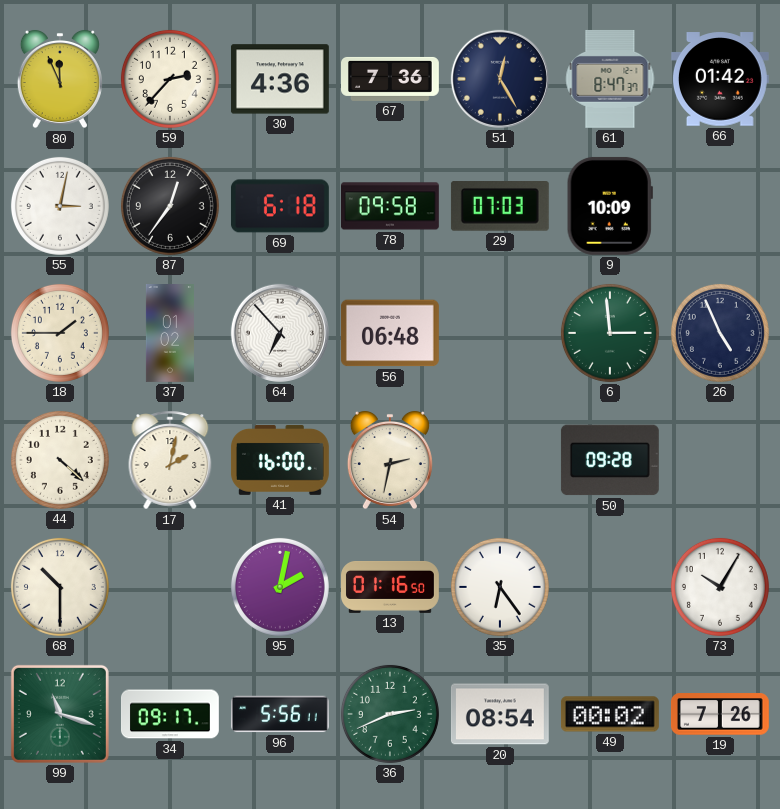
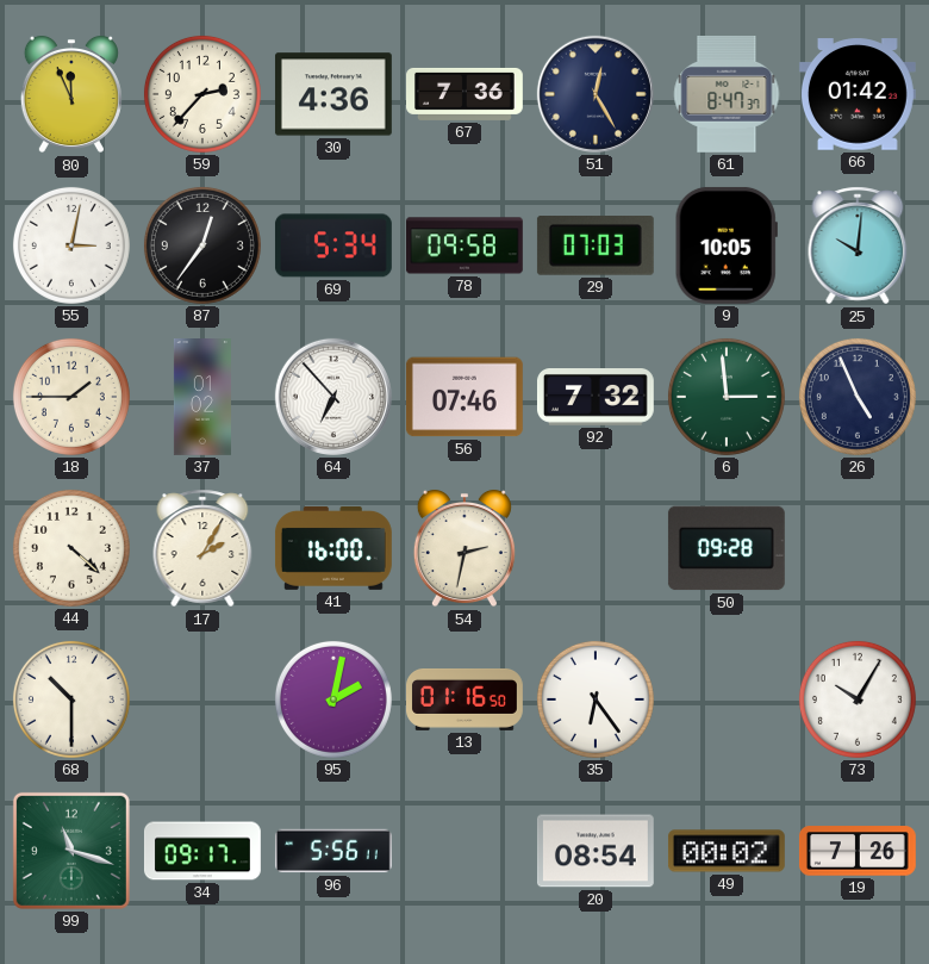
69: 6:18 -> 5:34
9: 10:09 -> 10:05
25: none -> 10:01
56: 06:48 -> 07:46
92: none -> 7:32
17: 2:02 -> 2:05
36: 2:41 -> none
